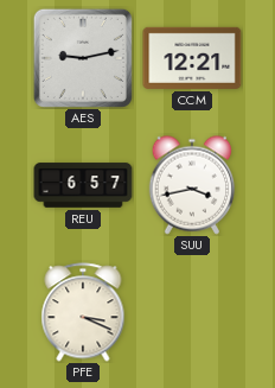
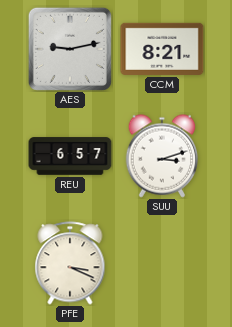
CCM: 12:21 -> 8:21
SUU: 3:43 -> 3:12
